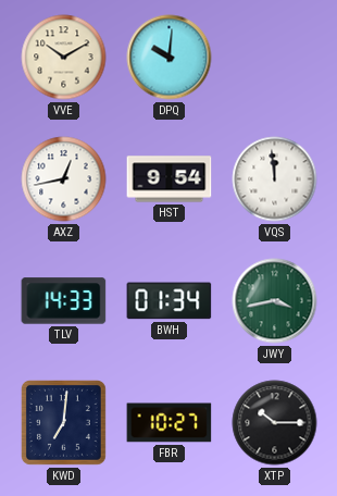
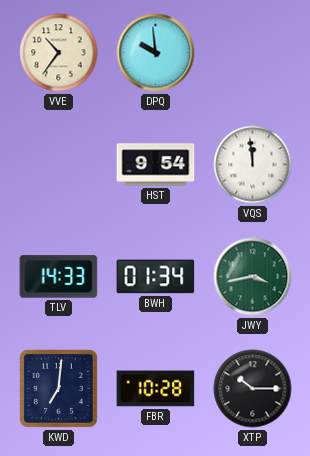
VVE: 10:10 -> 10:36
DPQ: 10:01 -> 9:59
AXZ: 12:43 -> none
FBR: 10:27 -> 10:28
